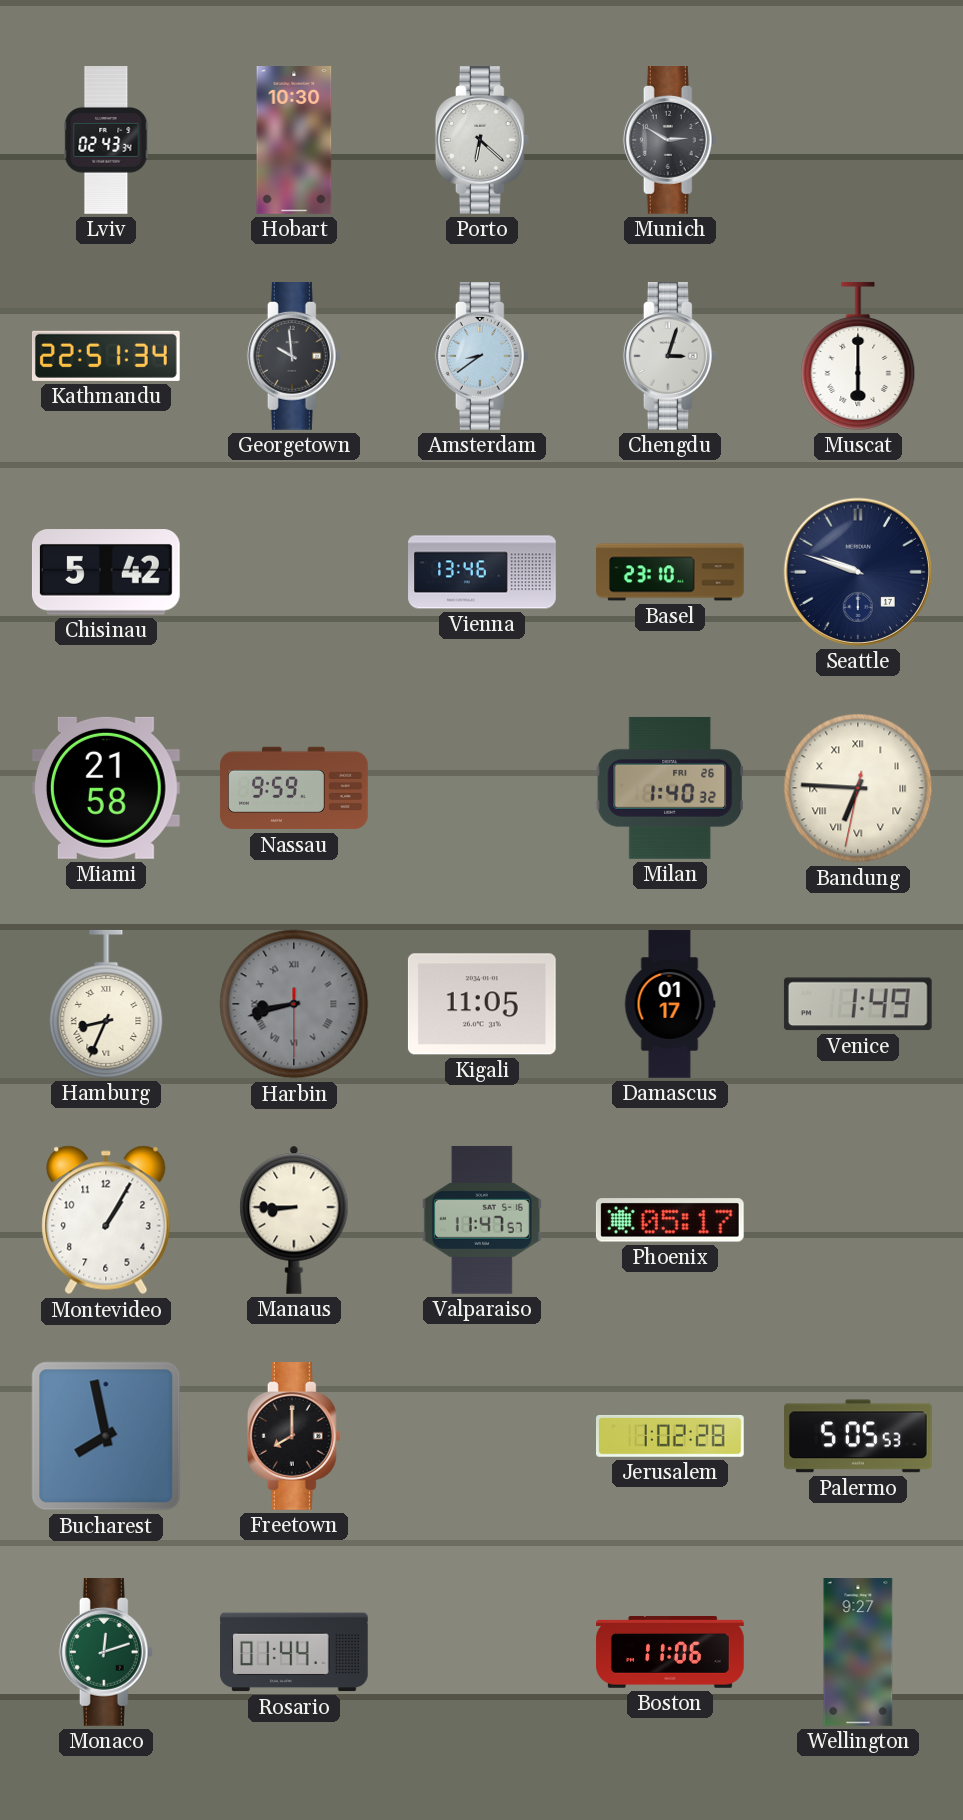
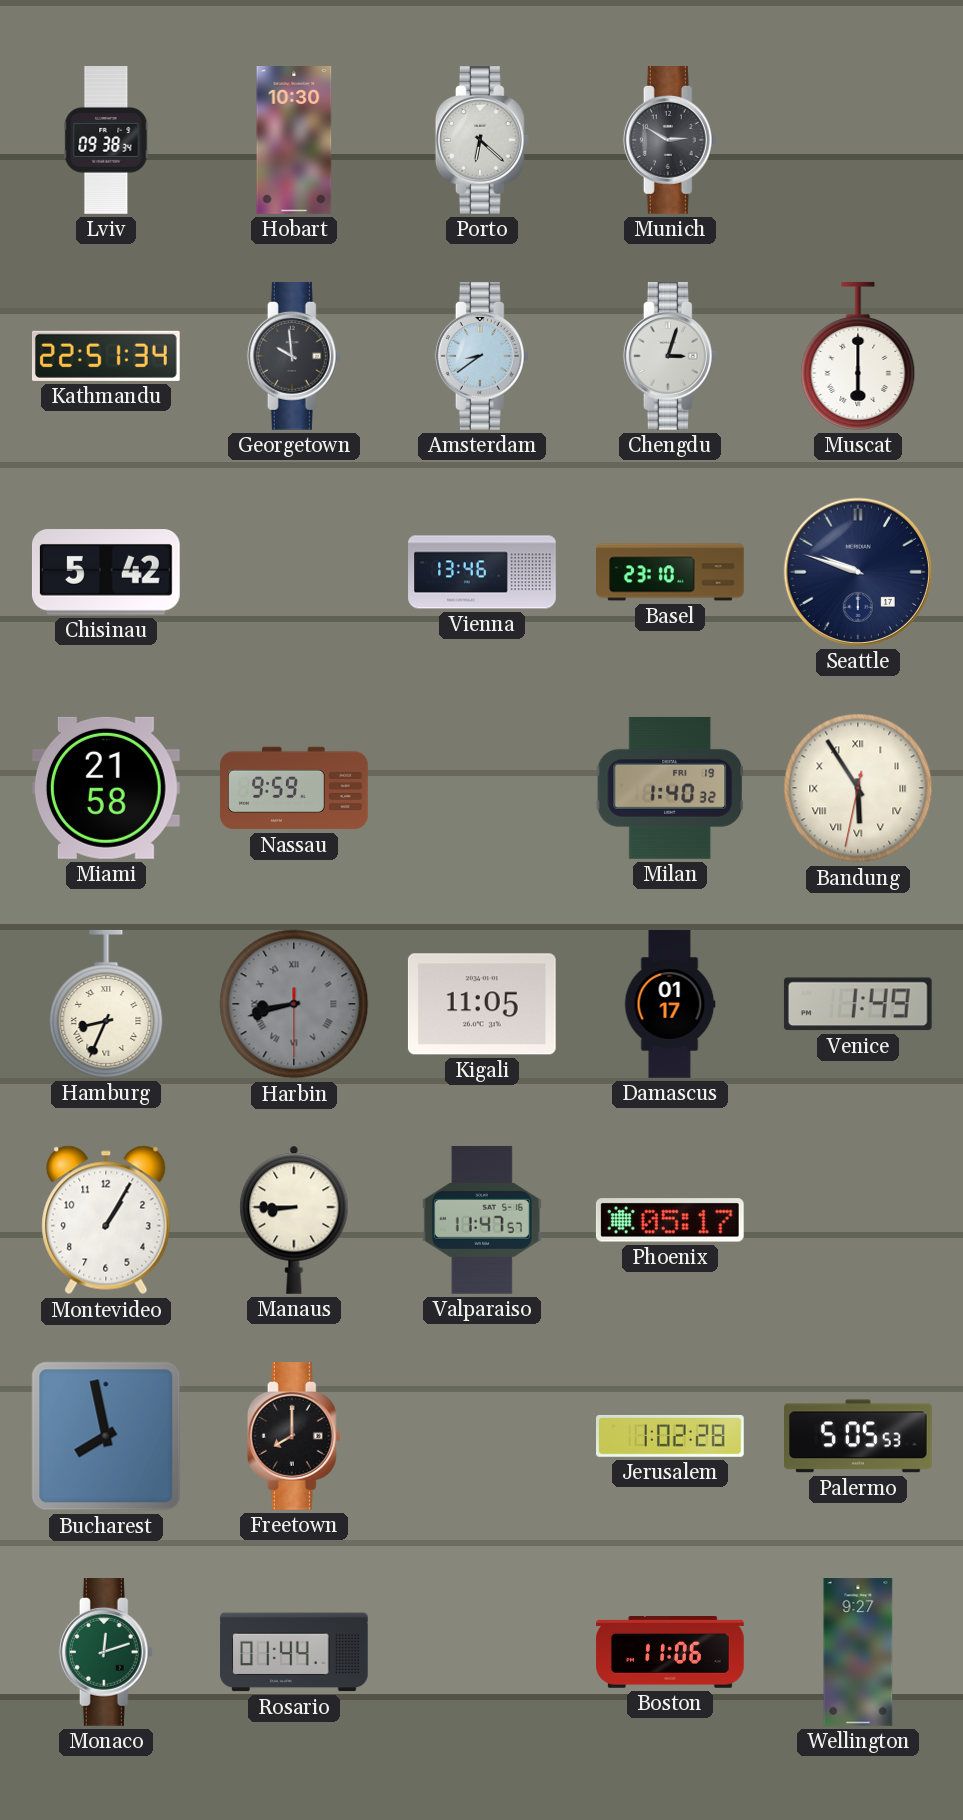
Lviv: 02:43 -> 09:38
Milan date: FRI 26 -> FRI 19
Bandung: 6:45 -> 5:54
